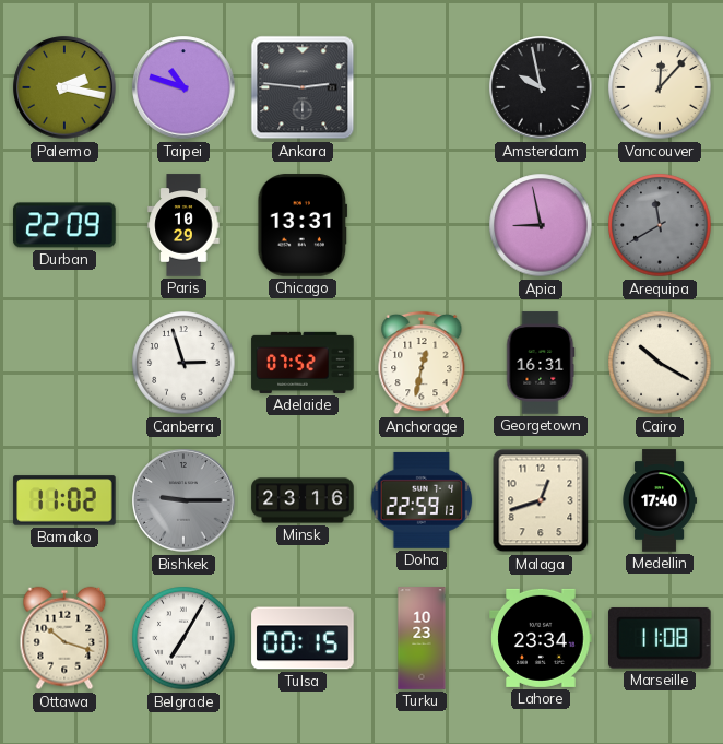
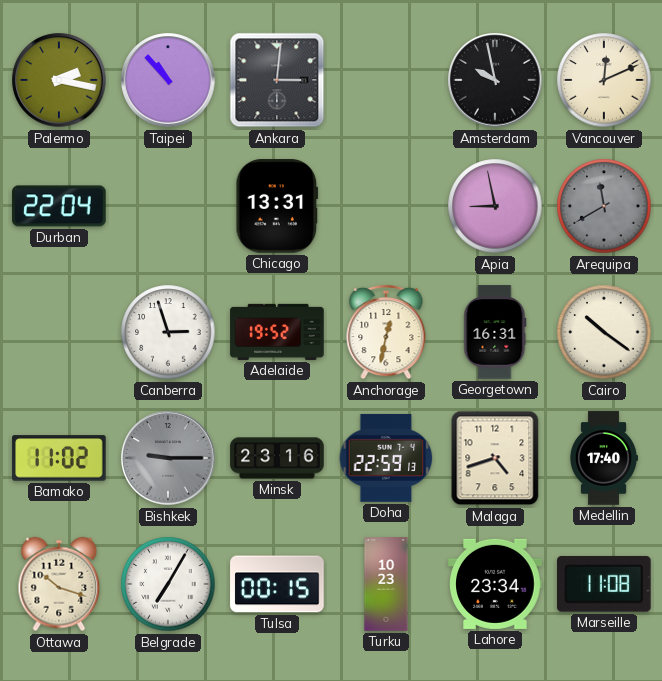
Taipei: 10:48 -> 10:53
Ankara: 2:46 -> 3:01
Vancouver: 12:07 -> 12:11
Durban: 22:09 -> 22:04
Paris: 10:29 -> none
Adelaide: 07:52 -> 19:52
Cairo: 10:20 -> 10:21
Malaga: 12:42 -> 4:42
